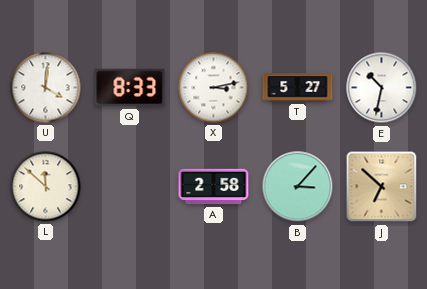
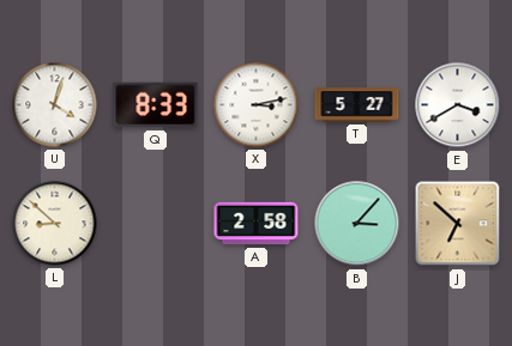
U: 4:01 -> 4:03
E: 10:32 -> 3:40
L: 11:52 -> 8:52
